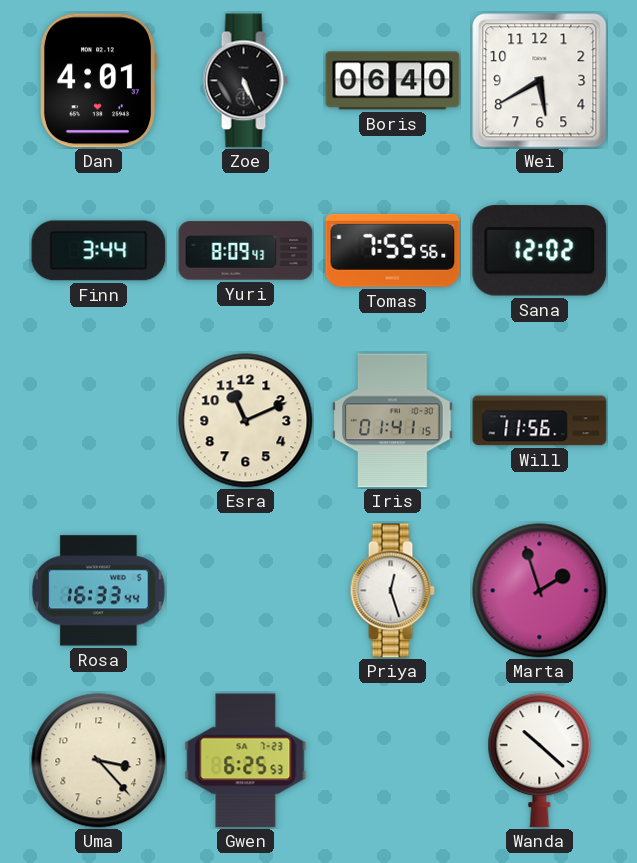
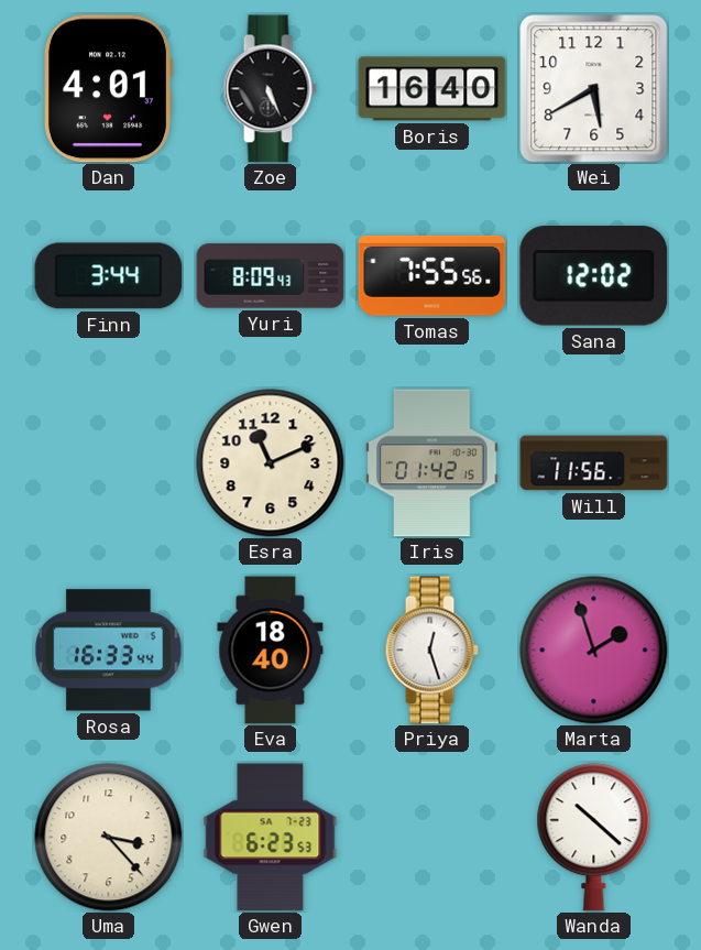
Boris: 06:40 -> 16:40
Iris: 01:41 -> 01:42
Eva: none -> 18:40
Gwen: 6:25 -> 6:23
